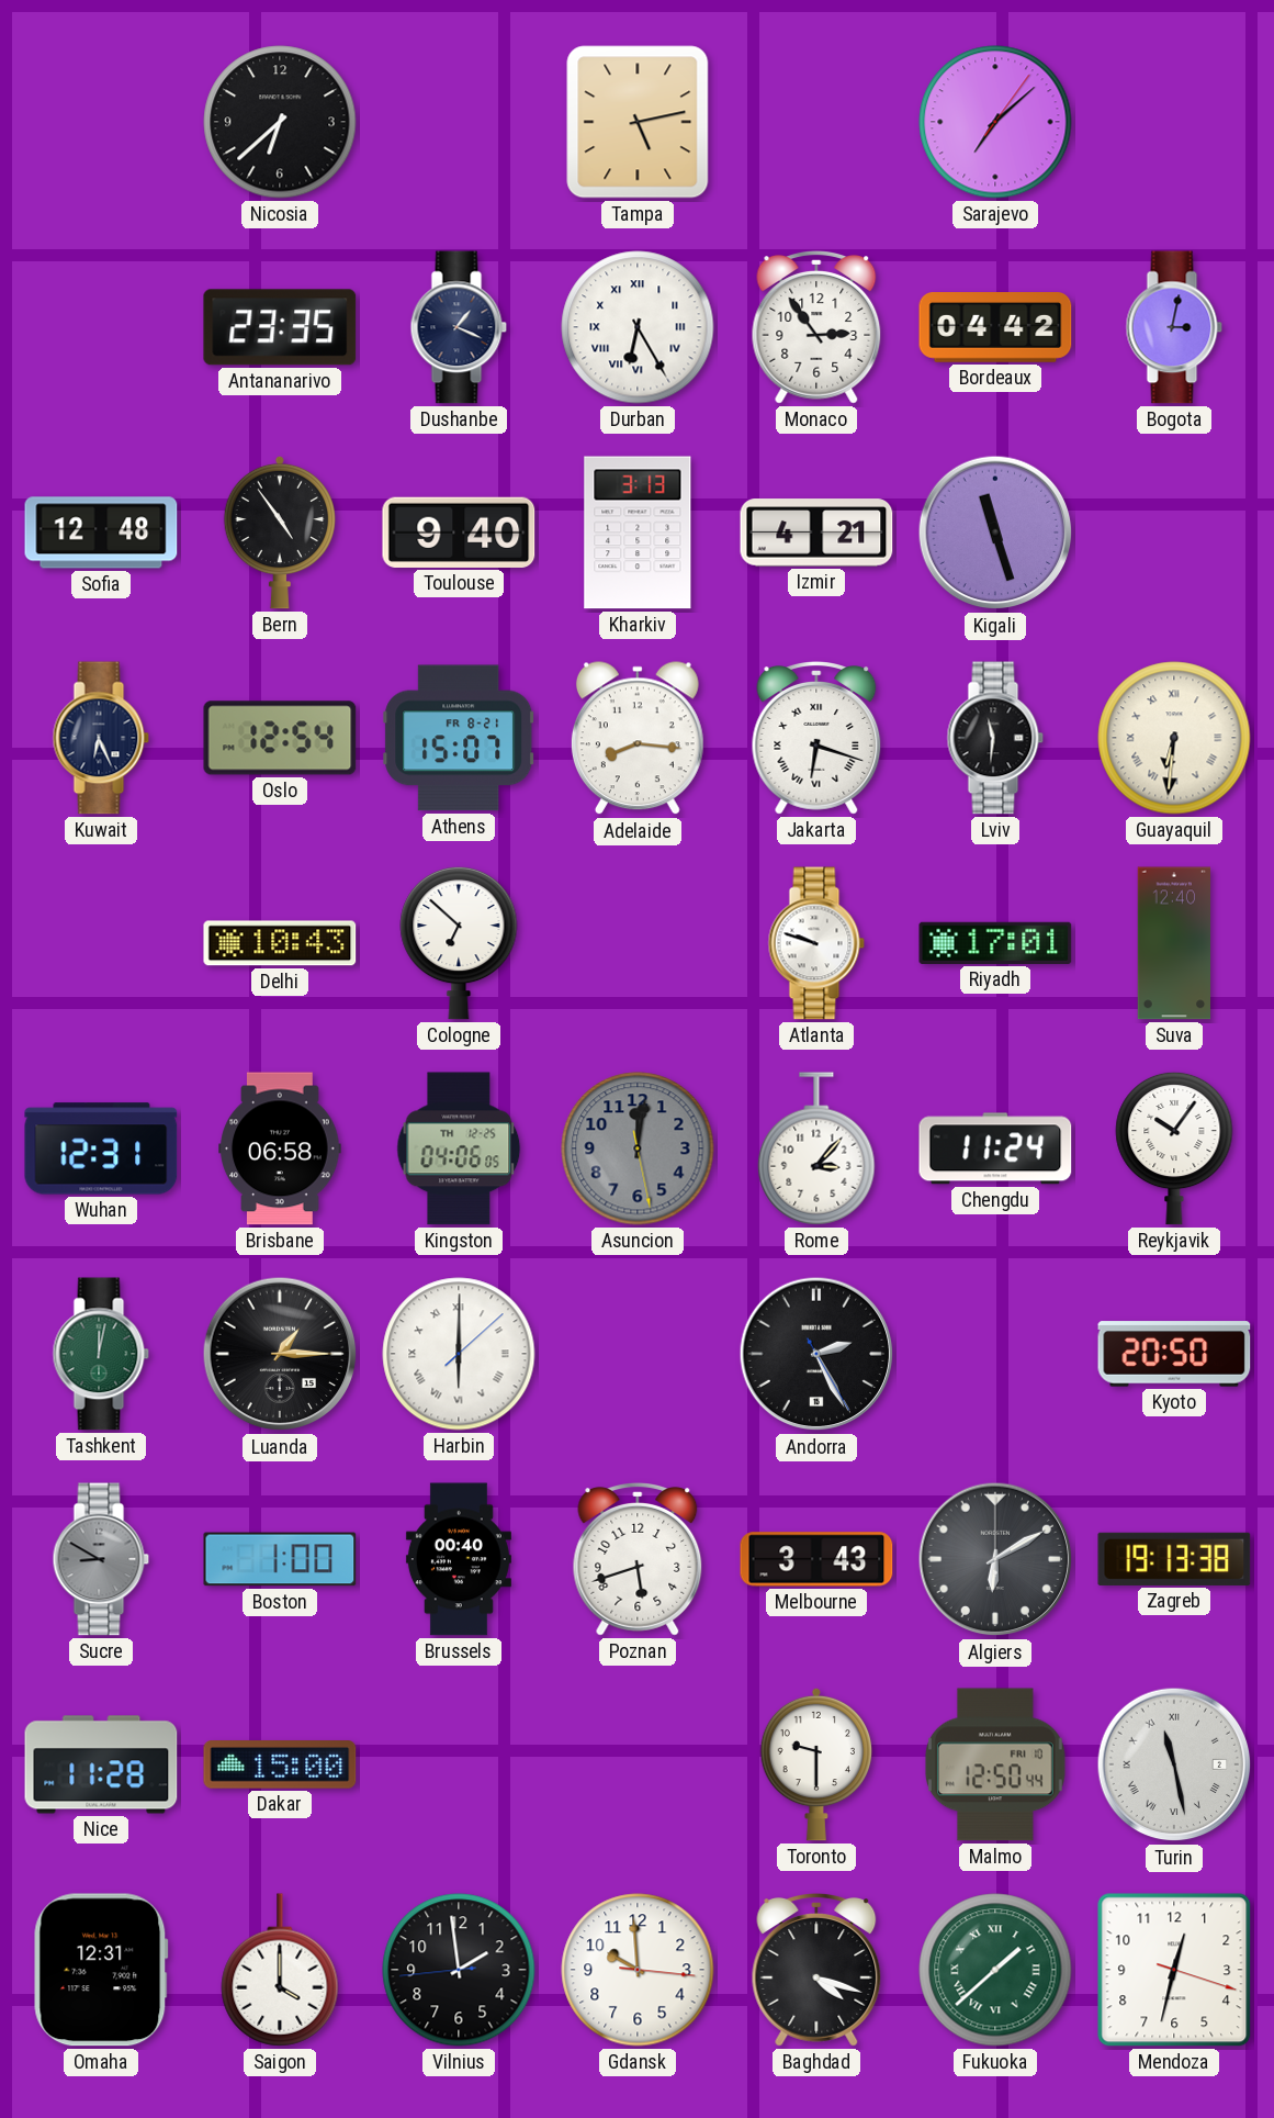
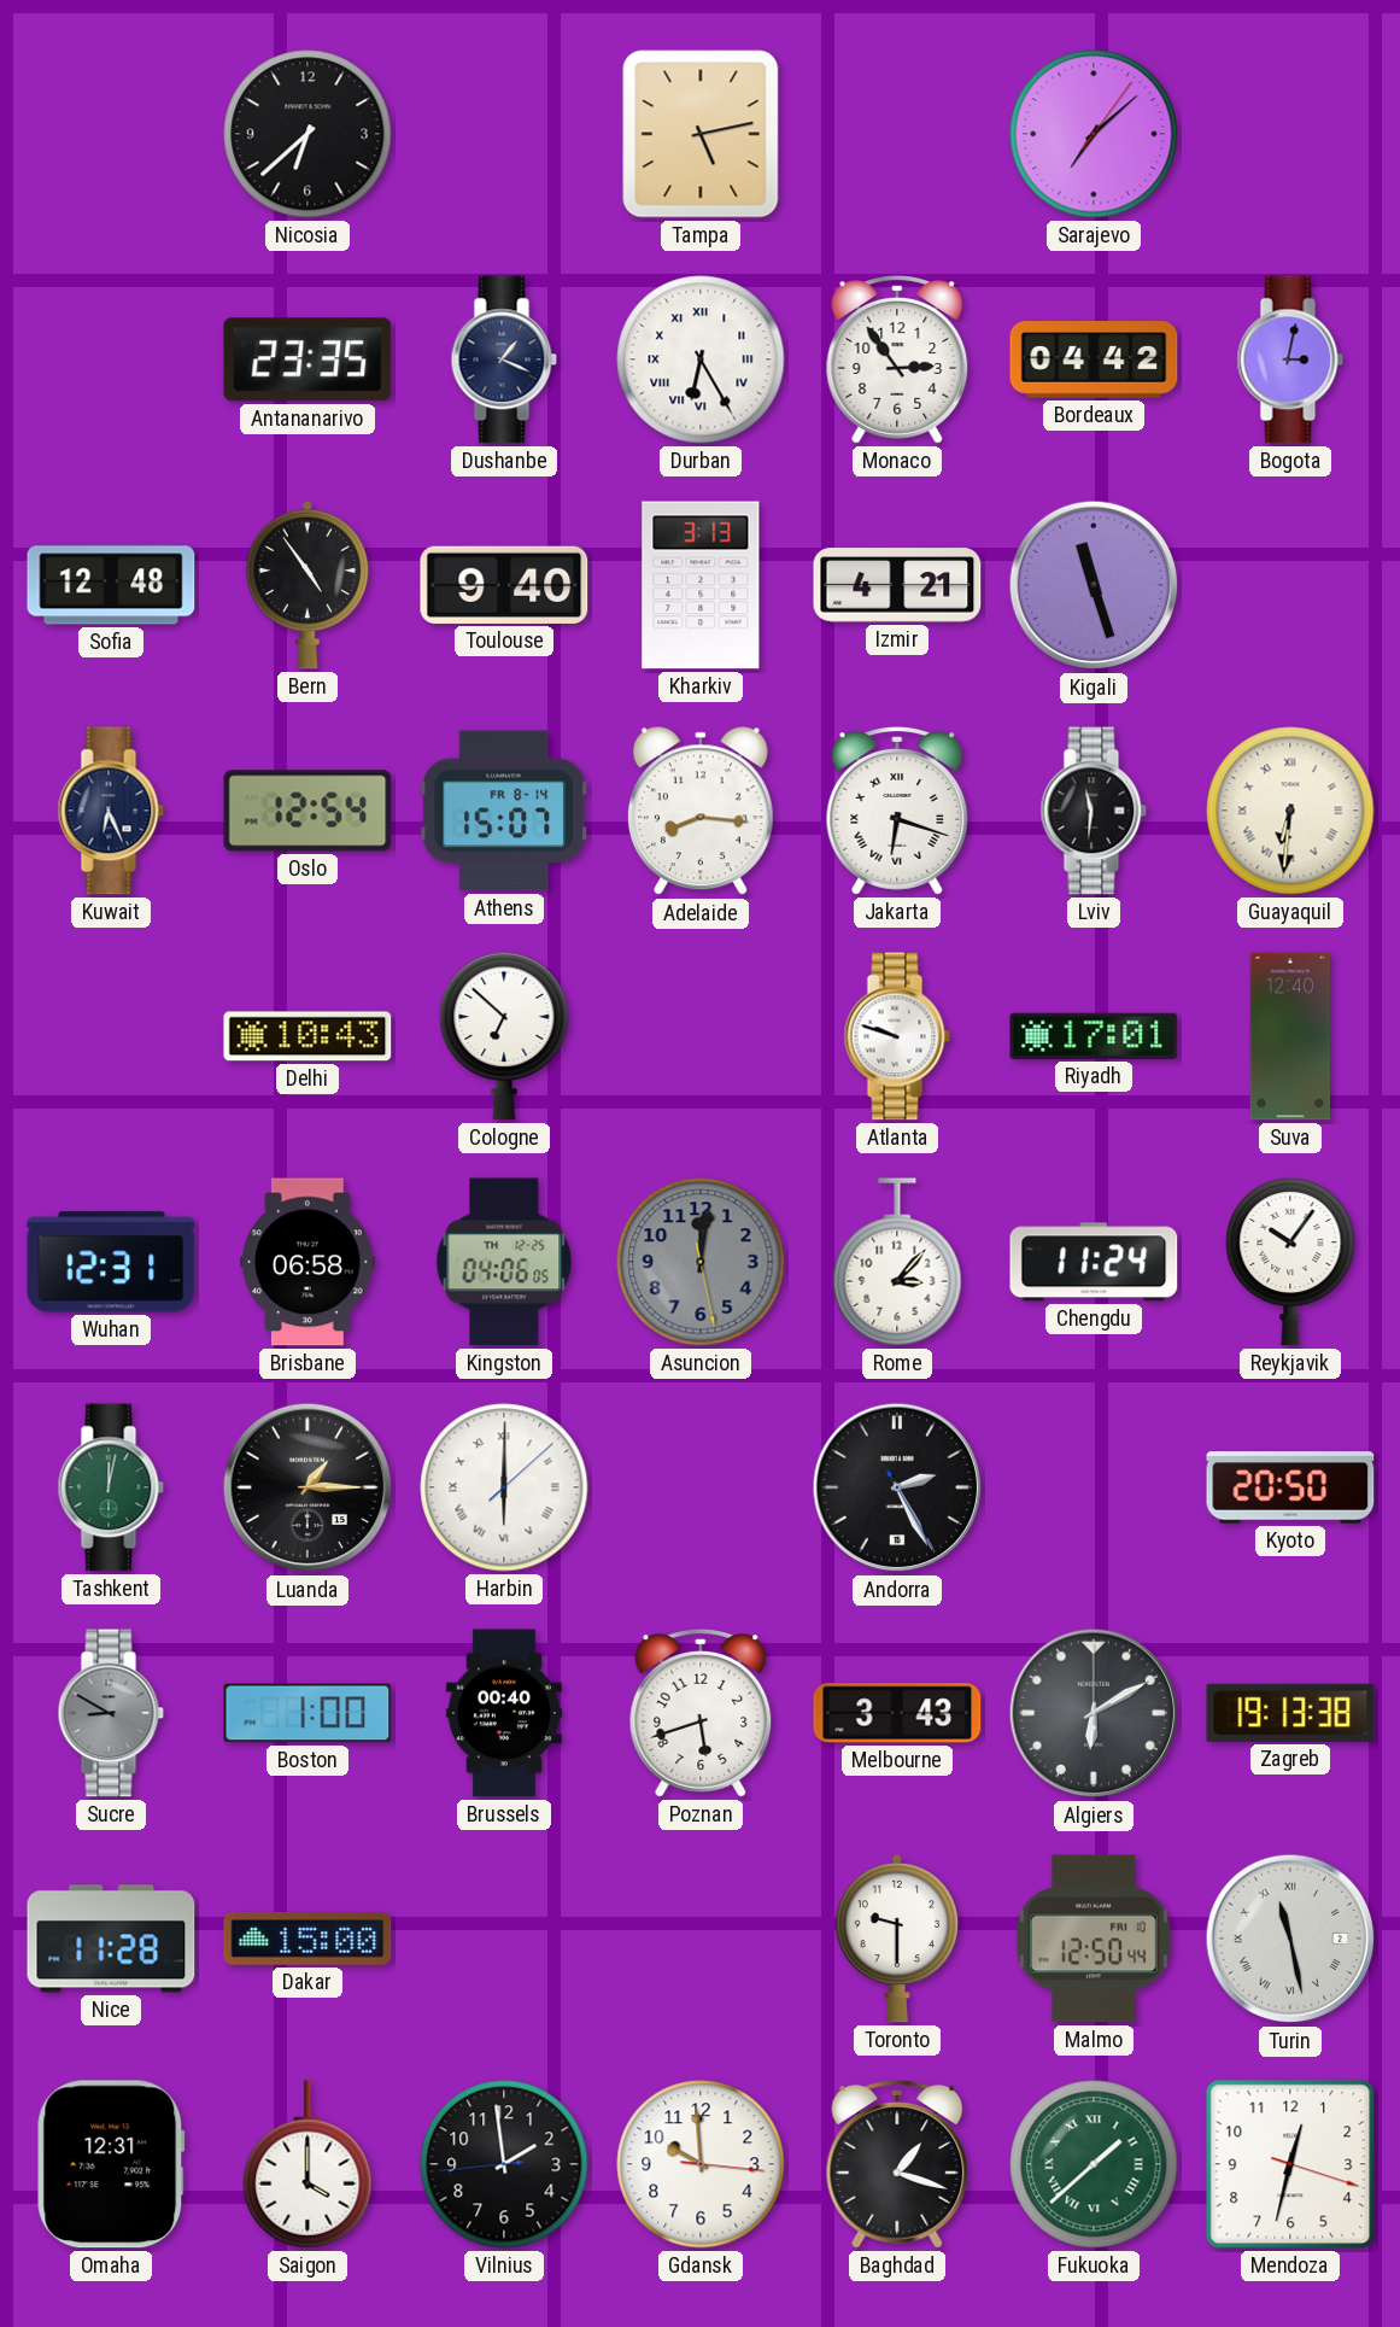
Athens date: FR 8-21 -> FR 8-14
Baghdad: 4:18 -> 1:18
